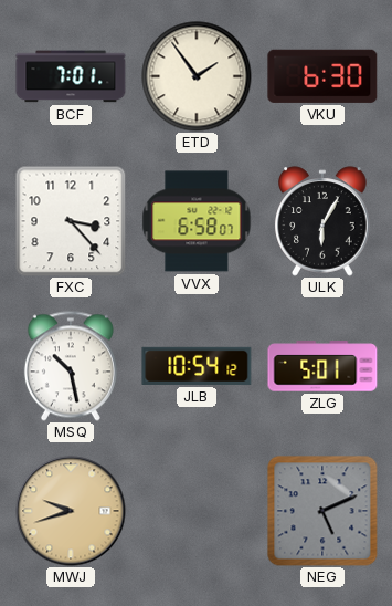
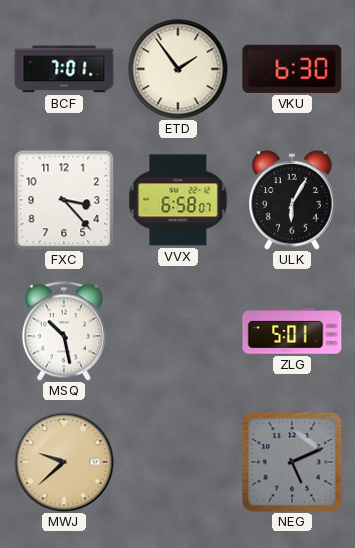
JLB: 10:54 -> none
MWJ: 9:42 -> 9:38
